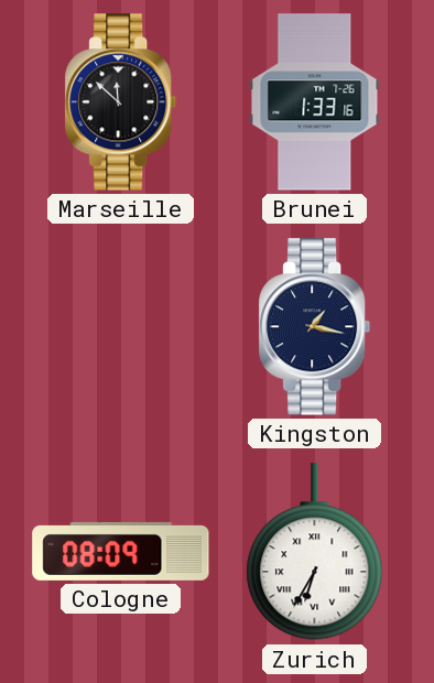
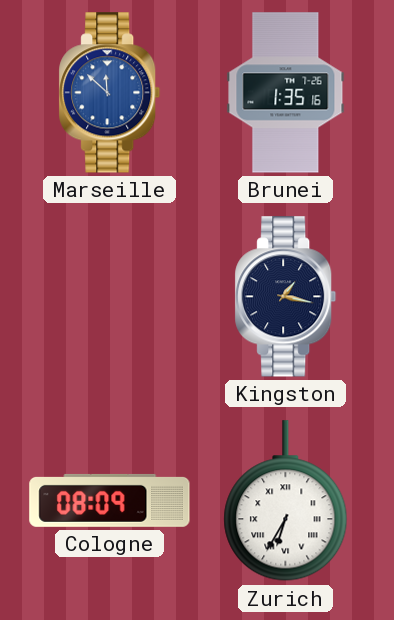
Marseille dial: black -> blue
Brunei: 1:33 -> 1:35
